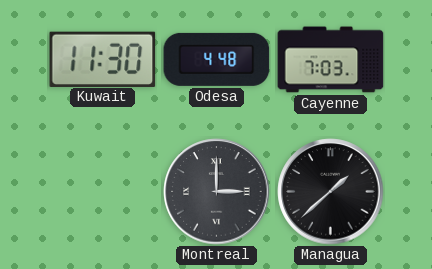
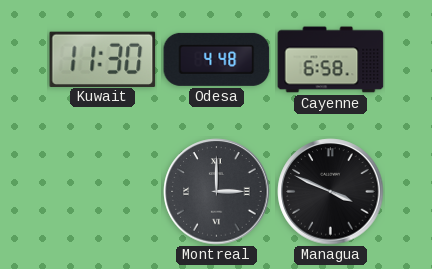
Cayenne: 7:03 -> 6:58
Managua: 1:38 -> 3:49
